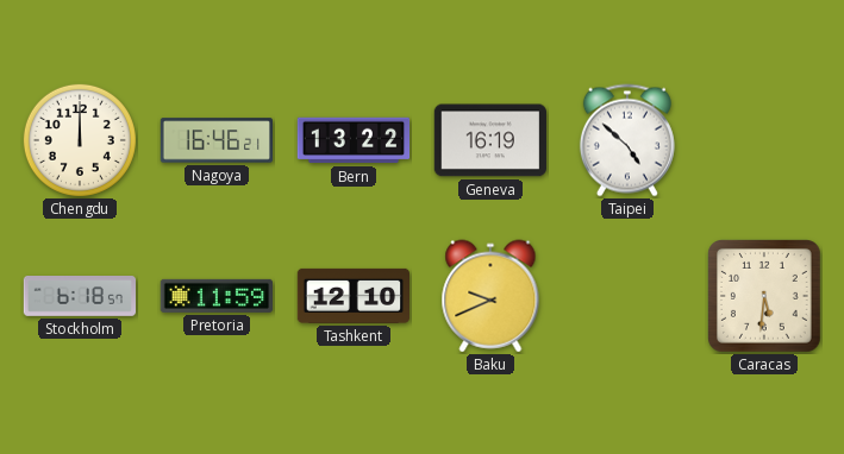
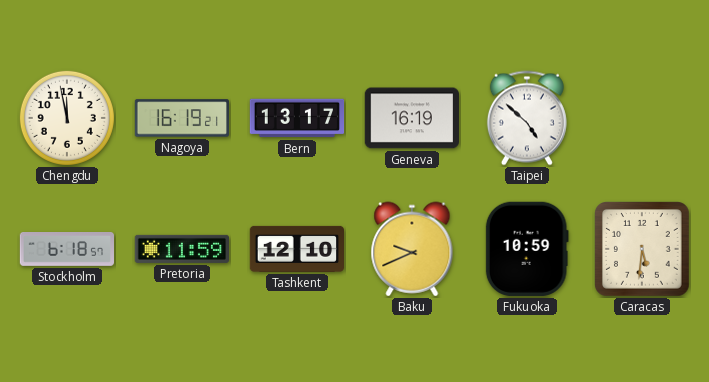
Chengdu: 12:00 -> 11:58
Nagoya: 16:46 -> 16:19
Bern: 13:22 -> 13:17
Fukuoka: none -> 10:59
